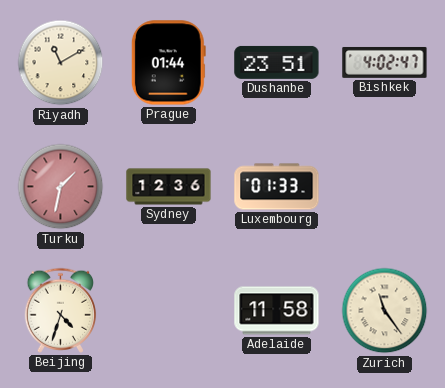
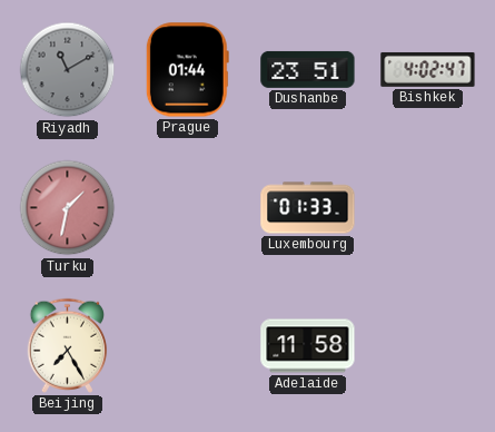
Riyadh dial: cream -> grey
Sydney: 12:36 -> none
Beijing: 4:33 -> 7:25
Zurich: 11:24 -> none
